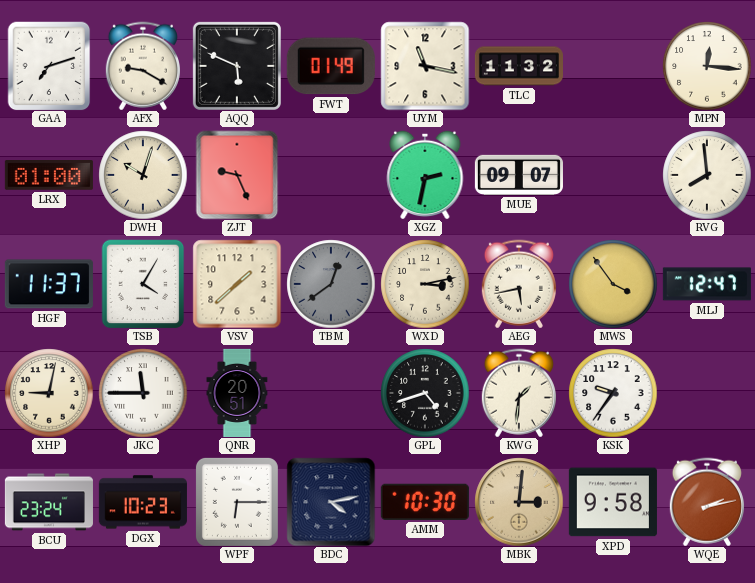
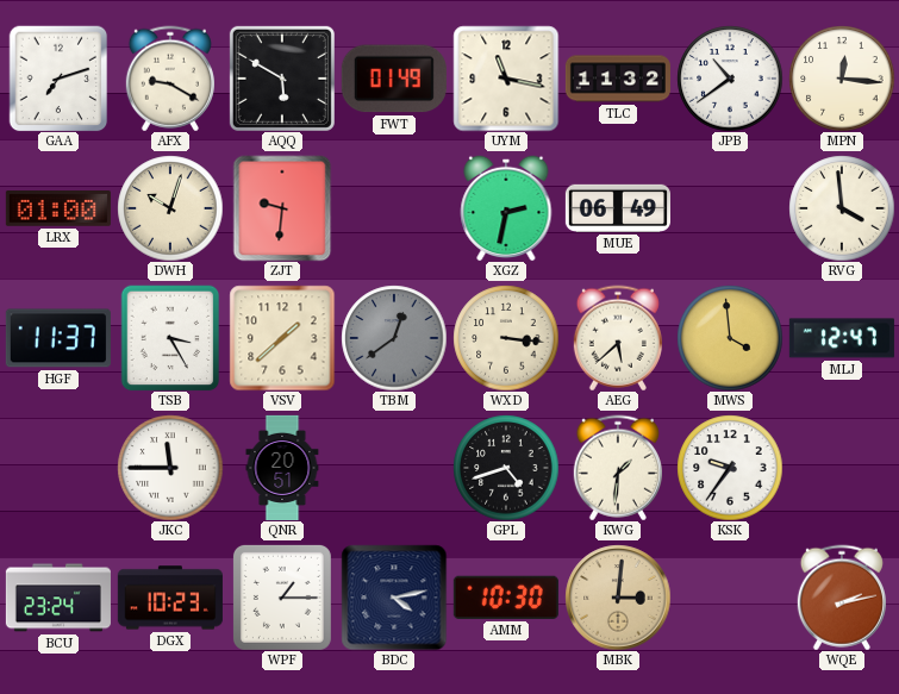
AQQ: 5:49 -> 5:50
JPB: none -> 10:39
ZJT: 9:26 -> 9:31
MUE: 09:07 -> 06:49
RVG: 7:59 -> 3:59
TSB: 4:05 -> 3:25
WXD: 3:13 -> 3:16
AEG: 5:43 -> 5:38
MWS: 3:54 -> 3:59
XHP: 9:02 -> none
WPF: 6:15 -> 1:15
XPD: 9:58 -> none
